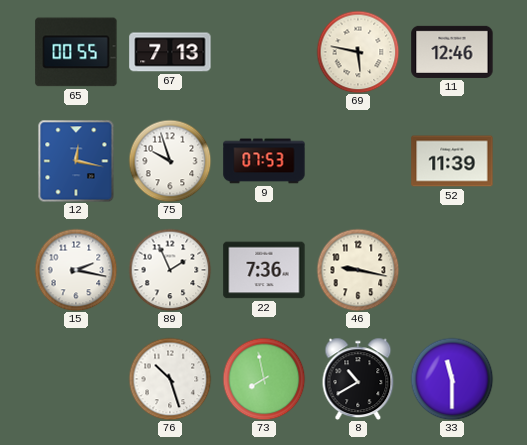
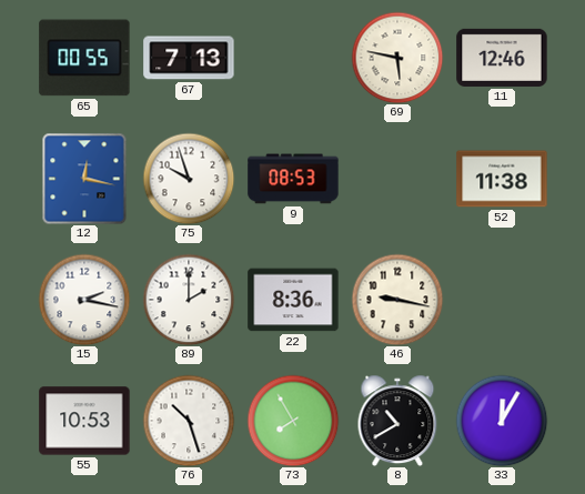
9: 07:53 -> 08:53
52: 11:39 -> 11:38
89: 1:56 -> 2:00
22: 7:36 -> 8:36
55: none -> 10:53
73: 7:58 -> 7:55
33: 11:30 -> 12:05
